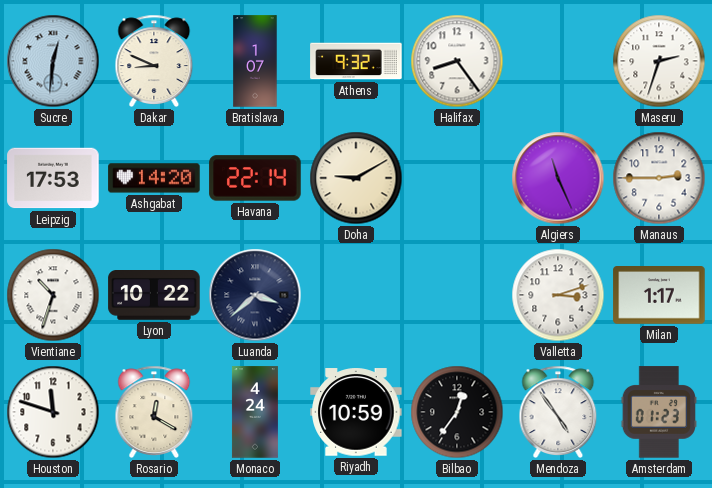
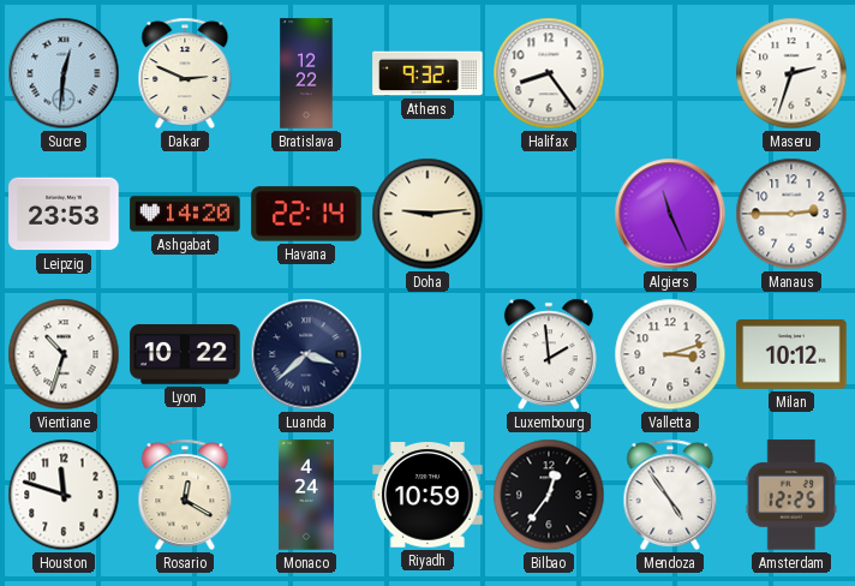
Dakar: 8:49 -> 2:49
Bratislava: 1:07 -> 12:22
Leipzig: 17:53 -> 23:53
Doha: 9:10 -> 9:14
Luxembourg: none -> 1:59
Milan: 1:17 -> 10:12
Amsterdam: 01:23 -> 12:25
